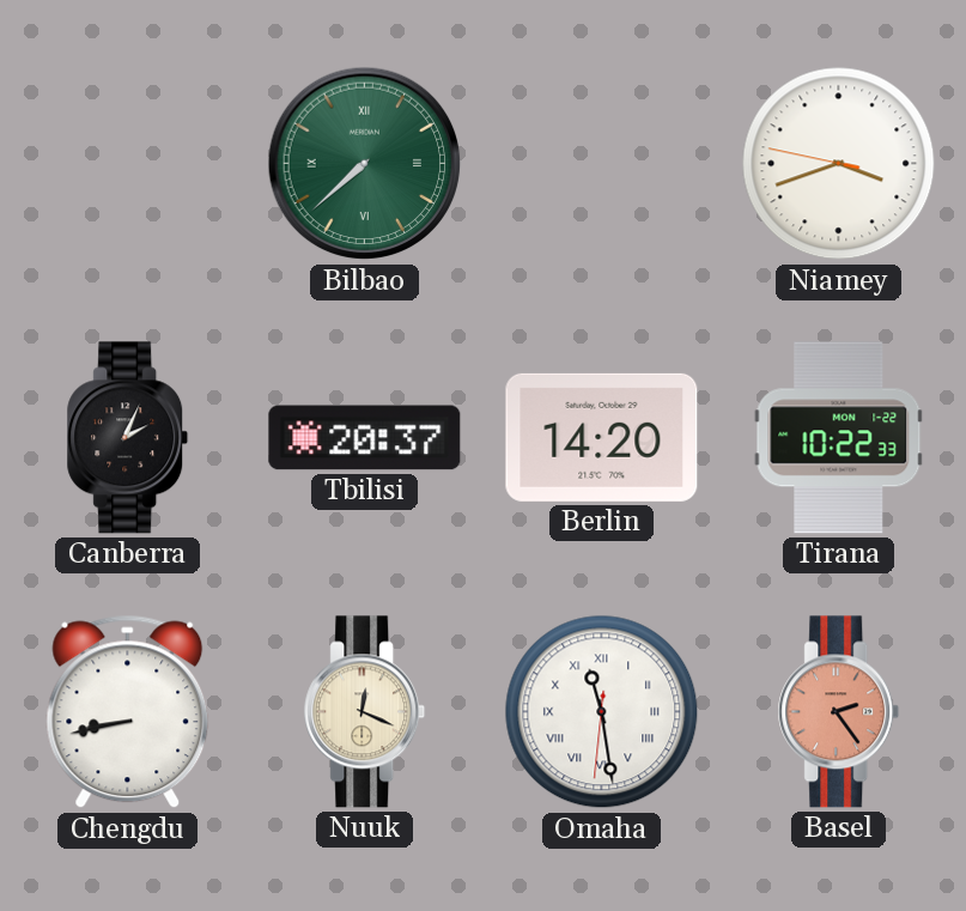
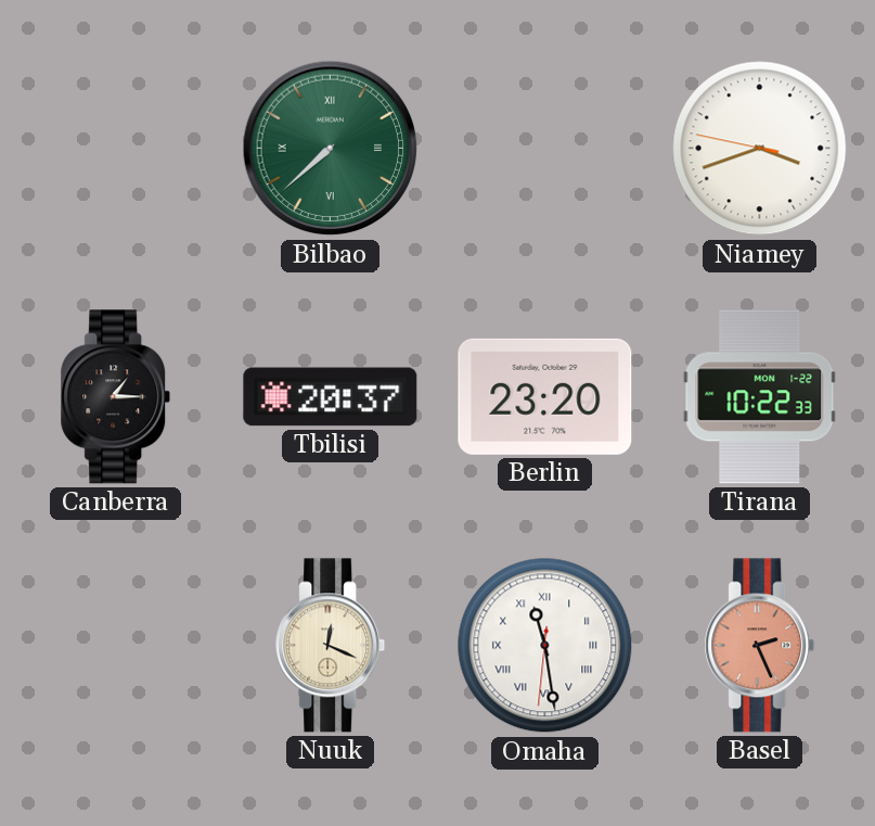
Canberra: 2:04 -> 1:15
Berlin: 14:20 -> 23:20
Chengdu: 8:43 -> none
Basel: 2:24 -> 2:26
